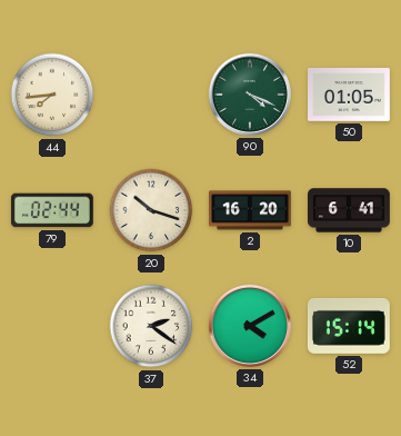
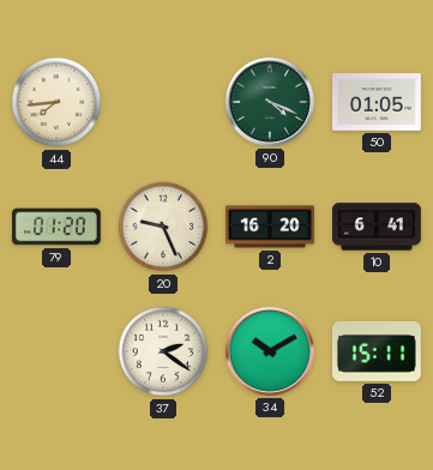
79: 02:44 -> 01:20
20: 10:18 -> 9:26
34: 4:10 -> 10:10
52: 15:14 -> 15:11
